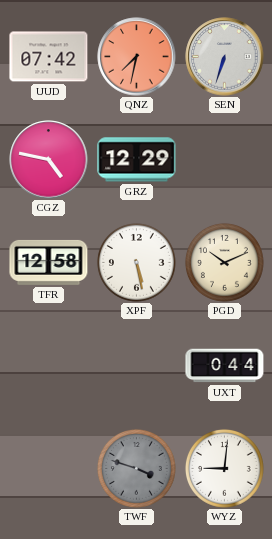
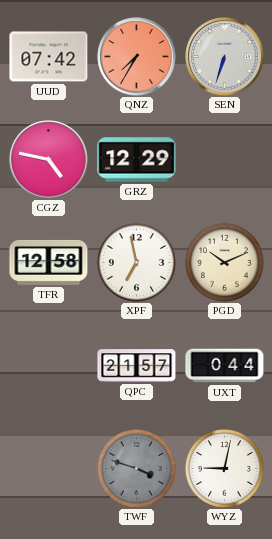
QNZ: 7:32 -> 7:35
XPF: 5:28 -> 6:58
QPC: none -> 21:57
WYZ: 9:01 -> 9:02
